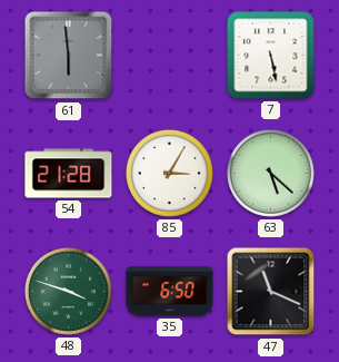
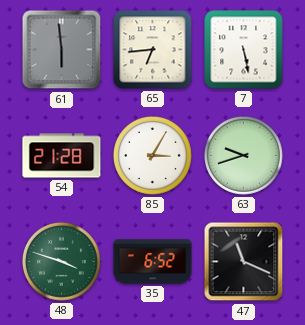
65: none -> 6:44
63: 5:22 -> 9:42
35: 6:50 -> 6:52
